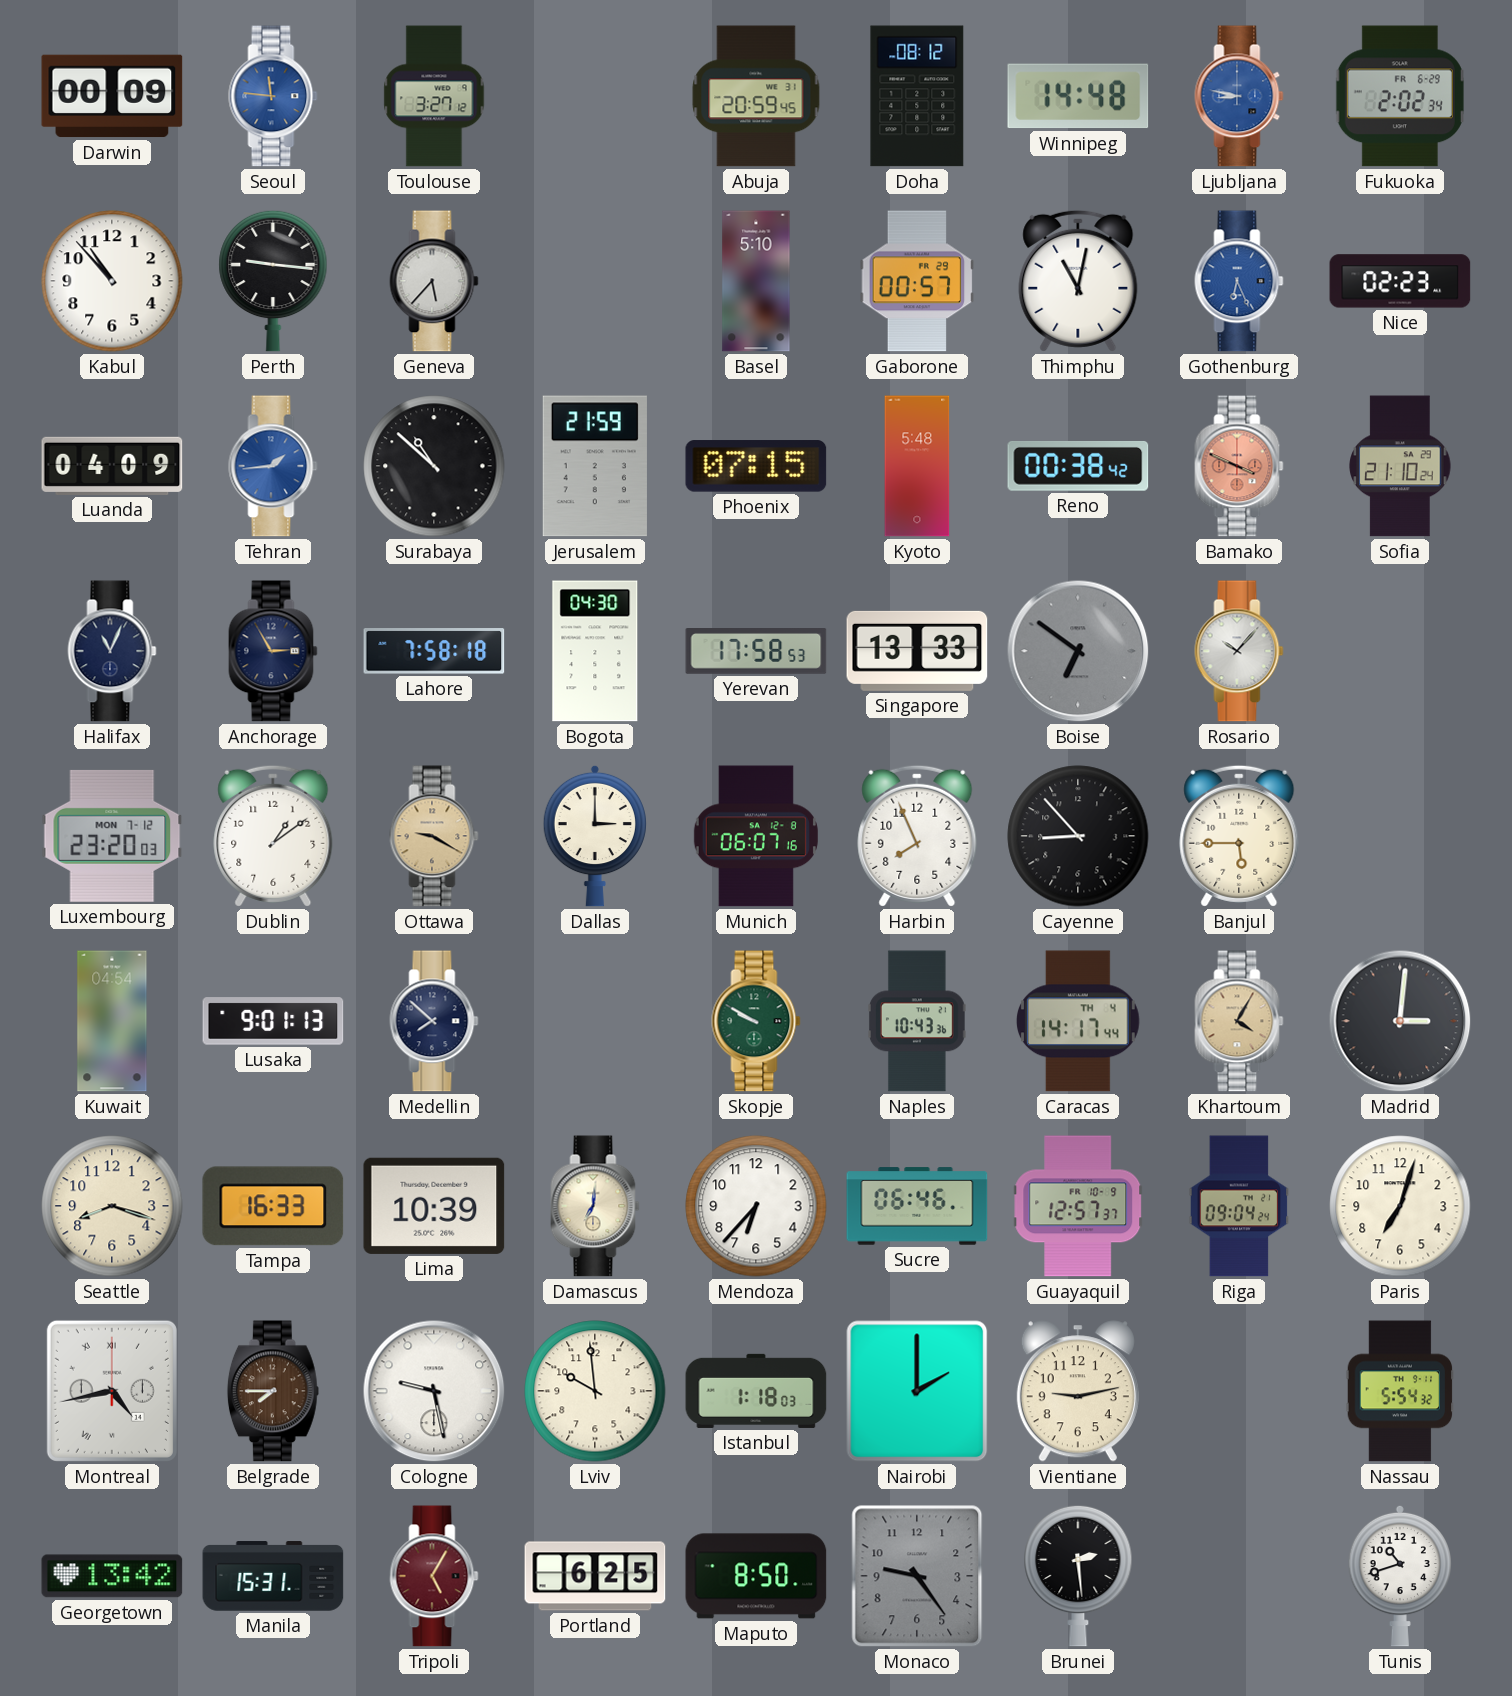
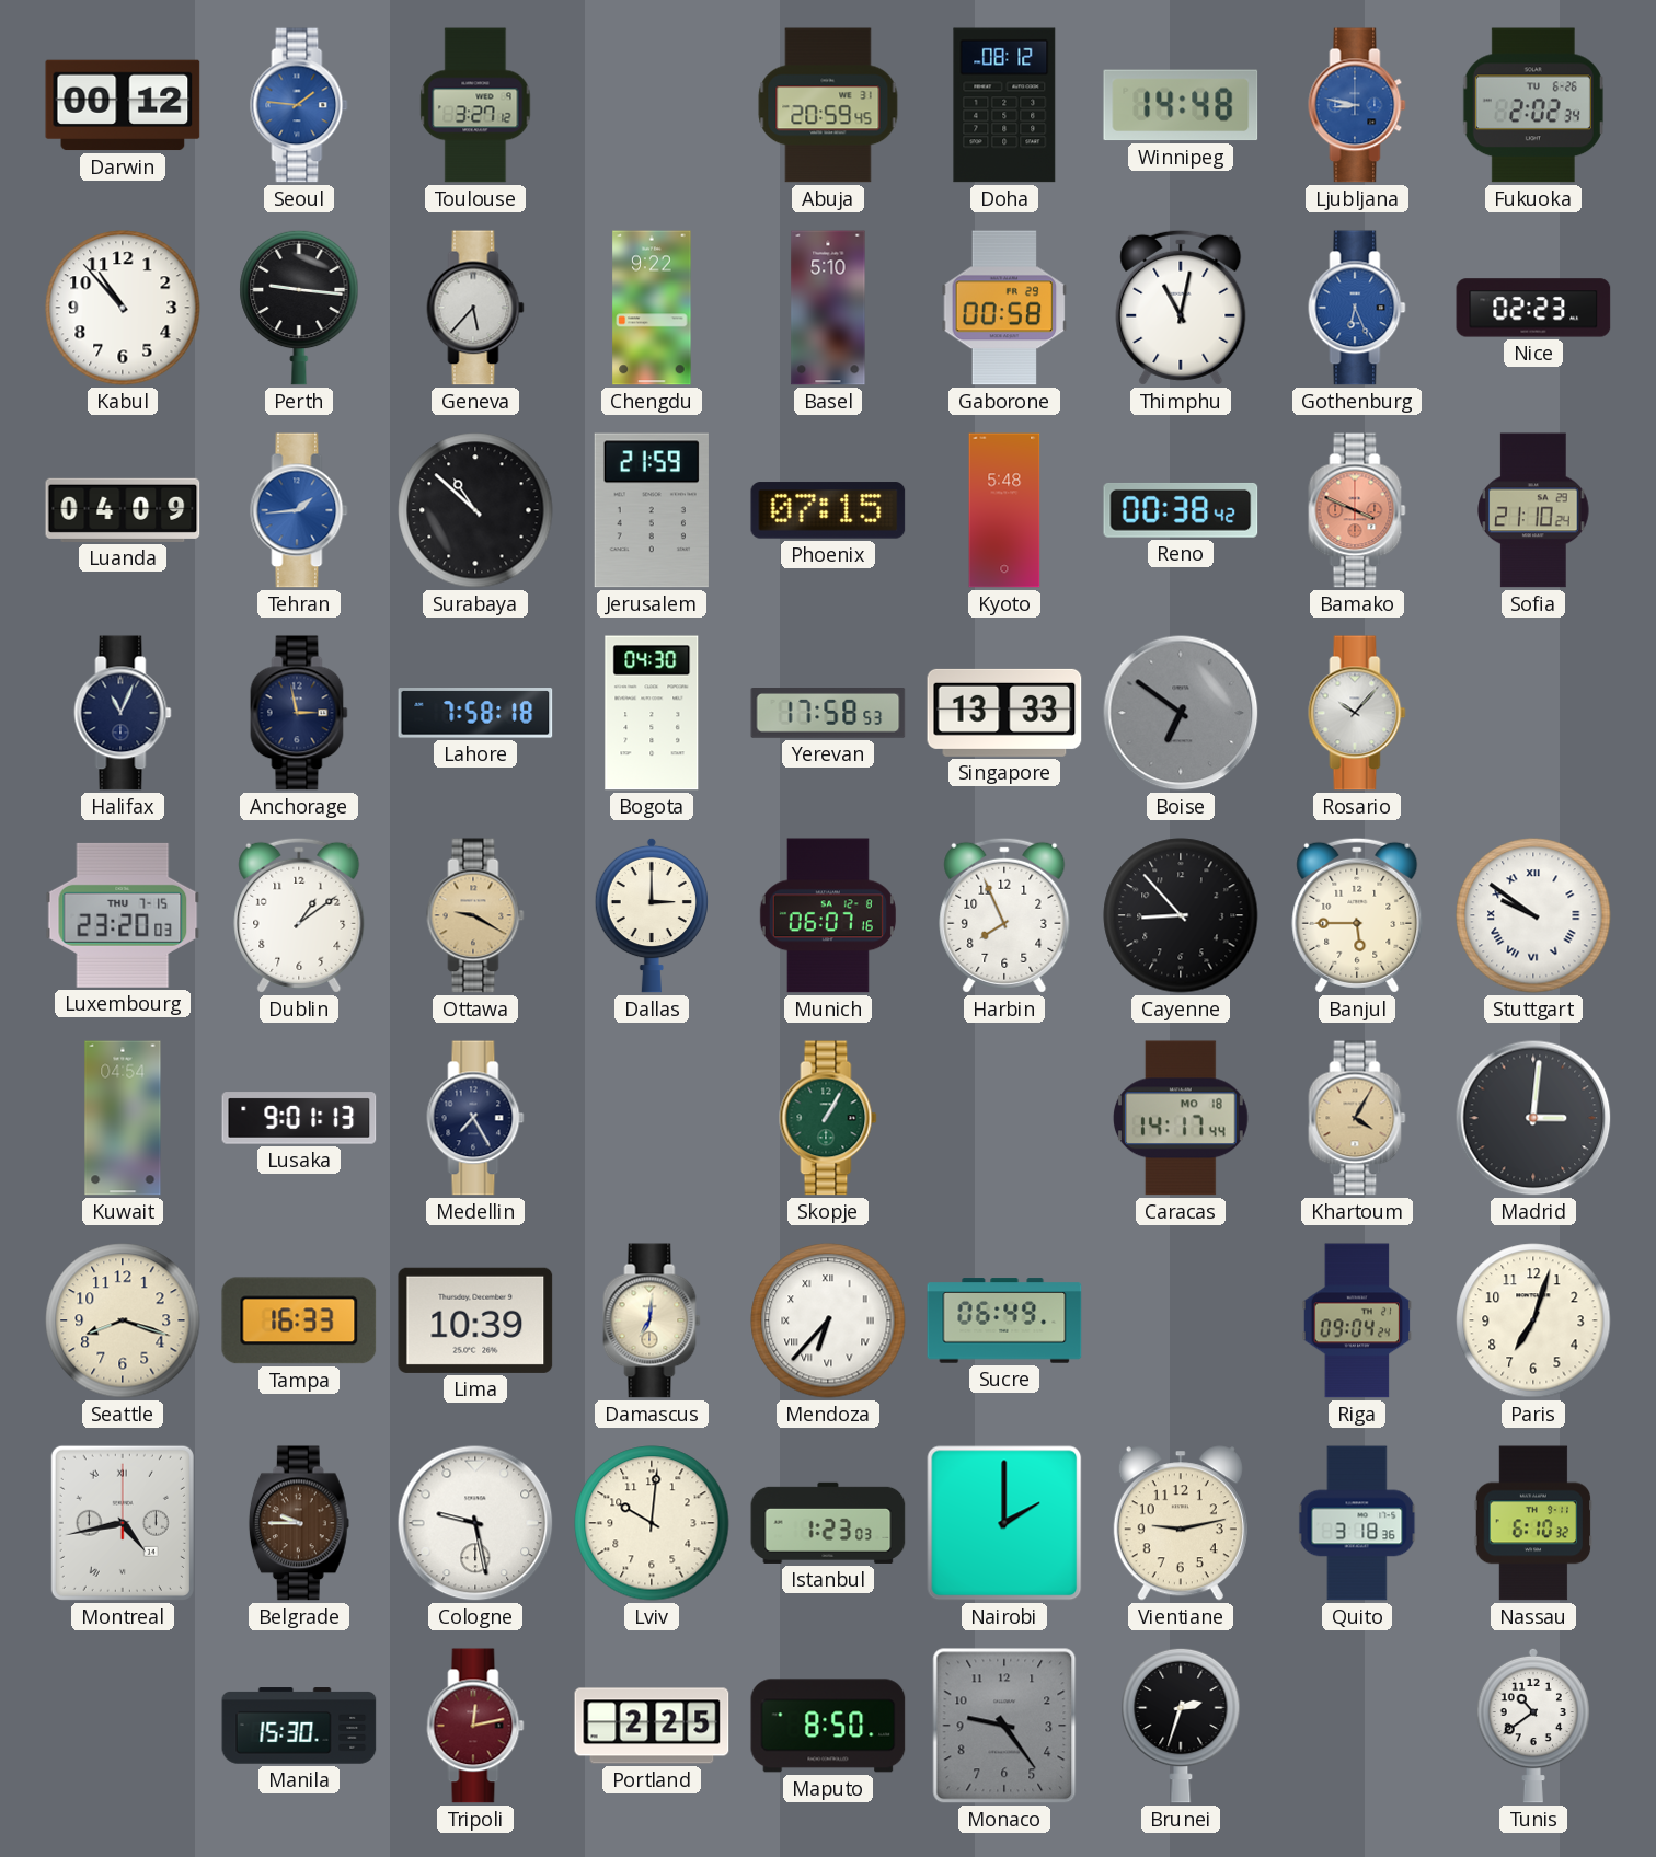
Darwin: 00:09 -> 00:12
Seoul: 11:46 -> 1:46
Fukuoka date: FR 6-29 -> TU 6-26
Chengdu: none -> 9:22
Gaborone: 00:57 -> 00:58
Anchorage: 2:55 -> 2:58
Luxembourg date: MON 7-12 -> THU 7-15
Stuttgart: none -> 9:51
Medellin: 7:52 -> 7:25
Skopje: 9:50 -> 1:05
Naples: 10:43 -> none
Caracas date: TH 4 -> MO 18
Mendoza numerals: Arabic -> Roman
Sucre: 06:46 -> 06:49
Guayaquil: 12:57 -> none
Belgrade: 7:45 -> 9:45
Lviv: 9:59 -> 10:01
Istanbul: 1:18 -> 1:23
Quito: none -> 3:18
Nassau: 5:54 -> 6:10
Georgetown: 13:42 -> none
Manila: 15:31 -> 15:30
Tripoli: 5:05 -> 12:13
Portland: 6:25 -> 2:25
Brunei: 2:29 -> 2:33
Tunis: 10:42 -> 10:39
